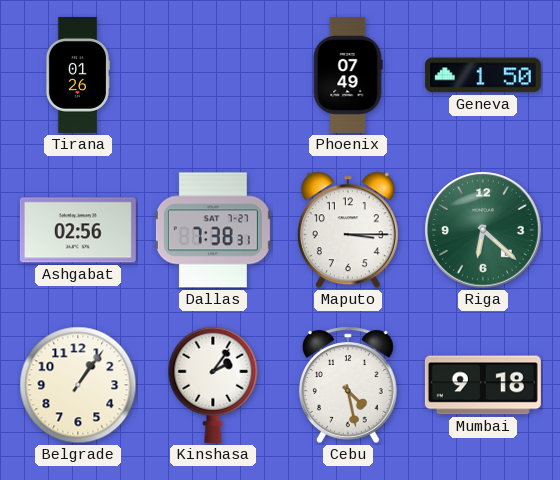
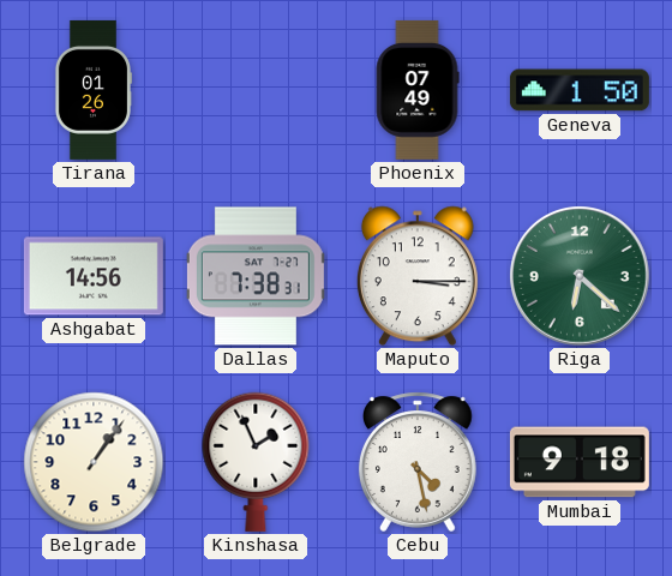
Ashgabat: 02:56 -> 14:56
Kinshasa: 2:06 -> 1:56
